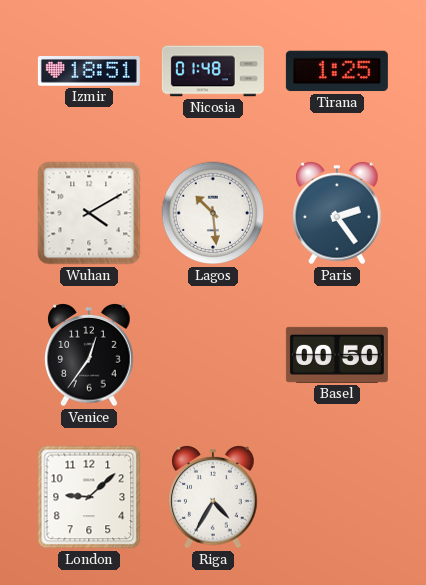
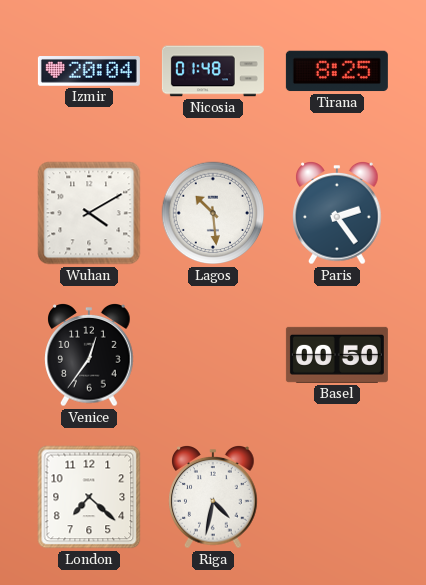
Izmir: 18:51 -> 20:04
Tirana: 1:25 -> 8:25
London: 9:08 -> 7:22
Riga: 4:35 -> 4:32
